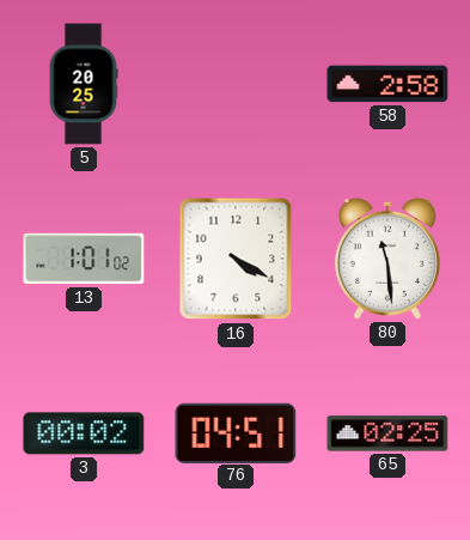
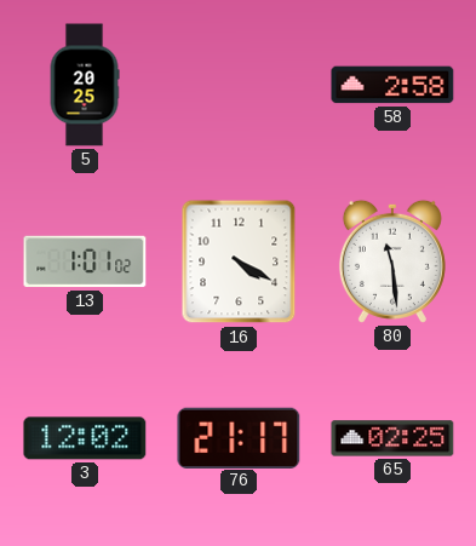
3: 00:02 -> 12:02
76: 04:51 -> 21:17
